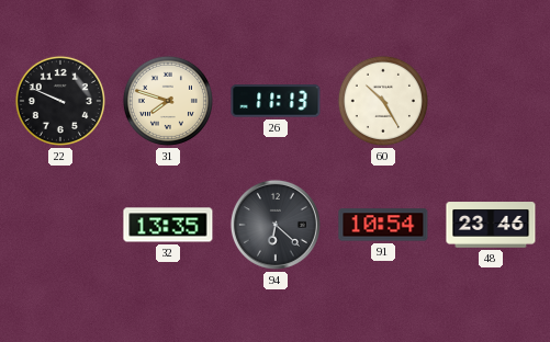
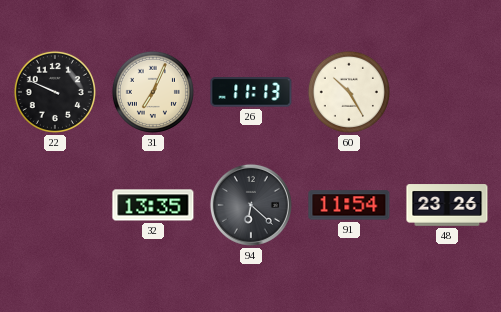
31: 7:48 -> 7:04
91: 10:54 -> 11:54
48: 23:46 -> 23:26
